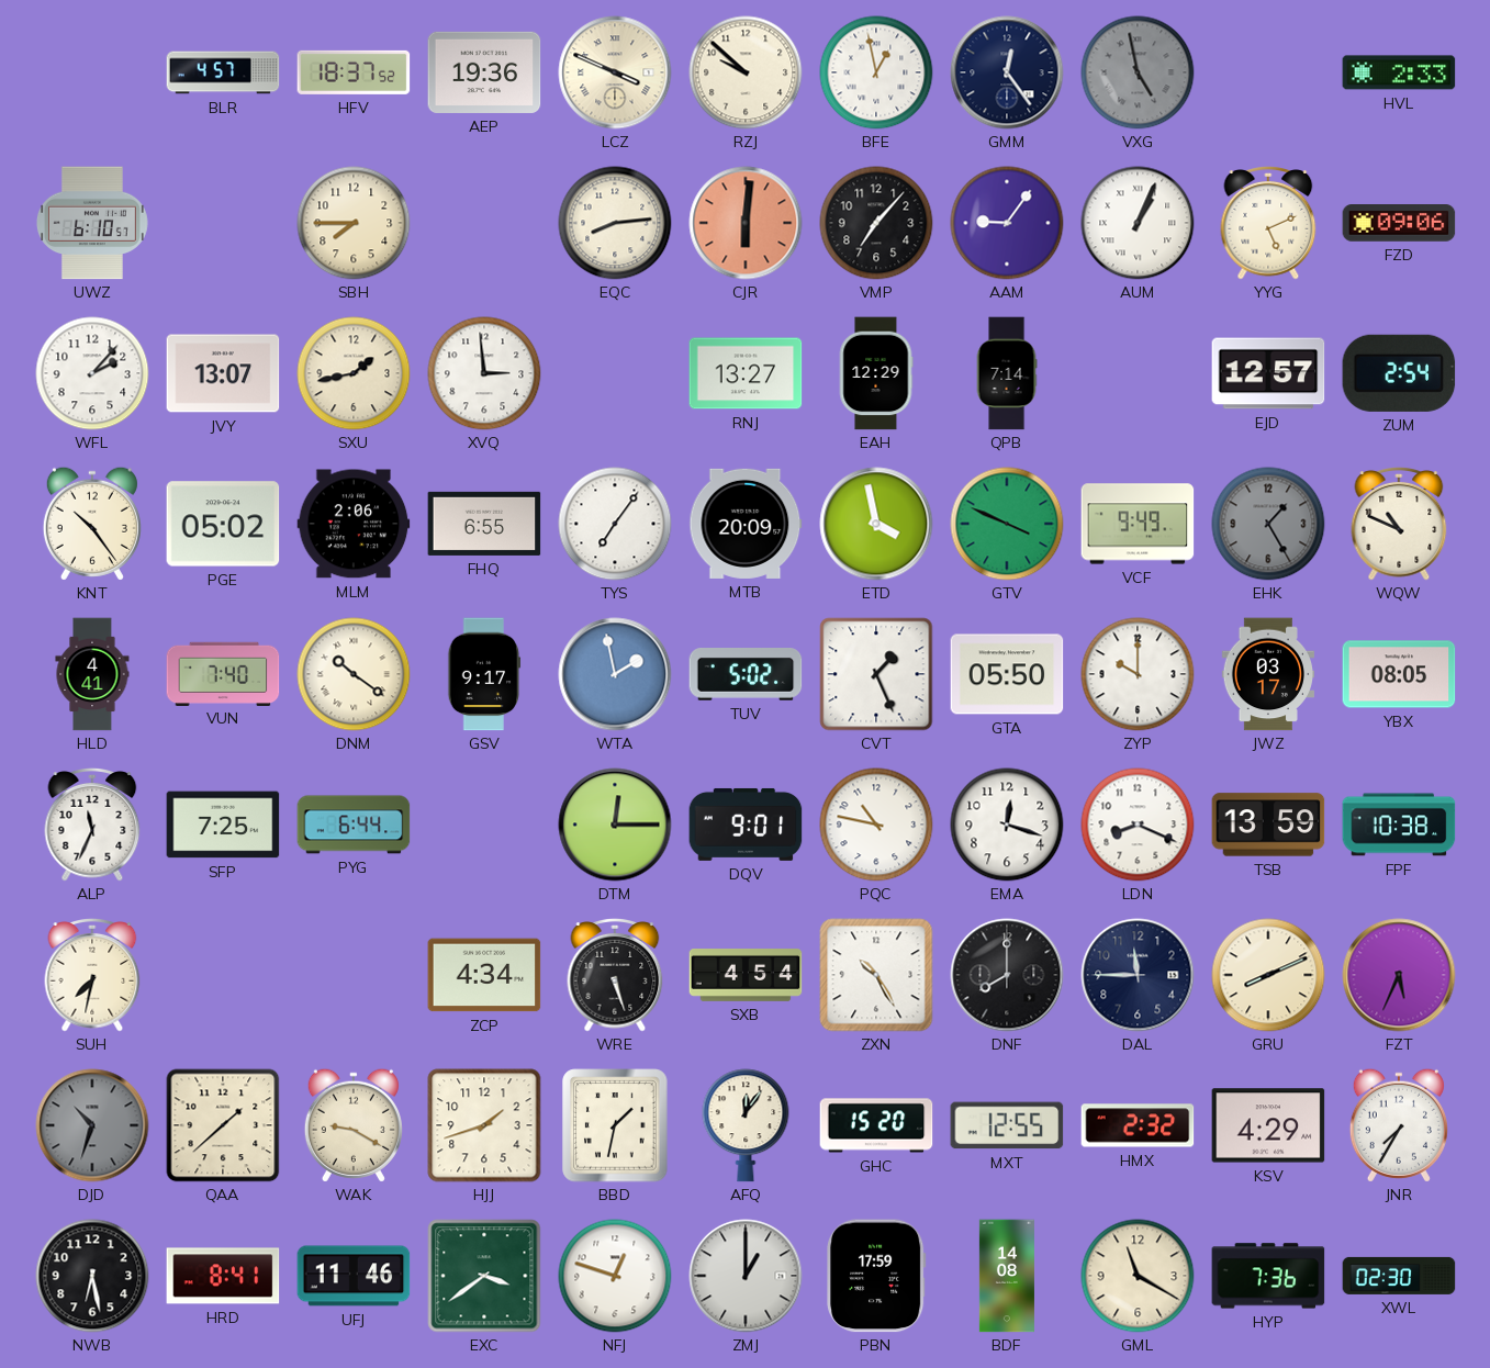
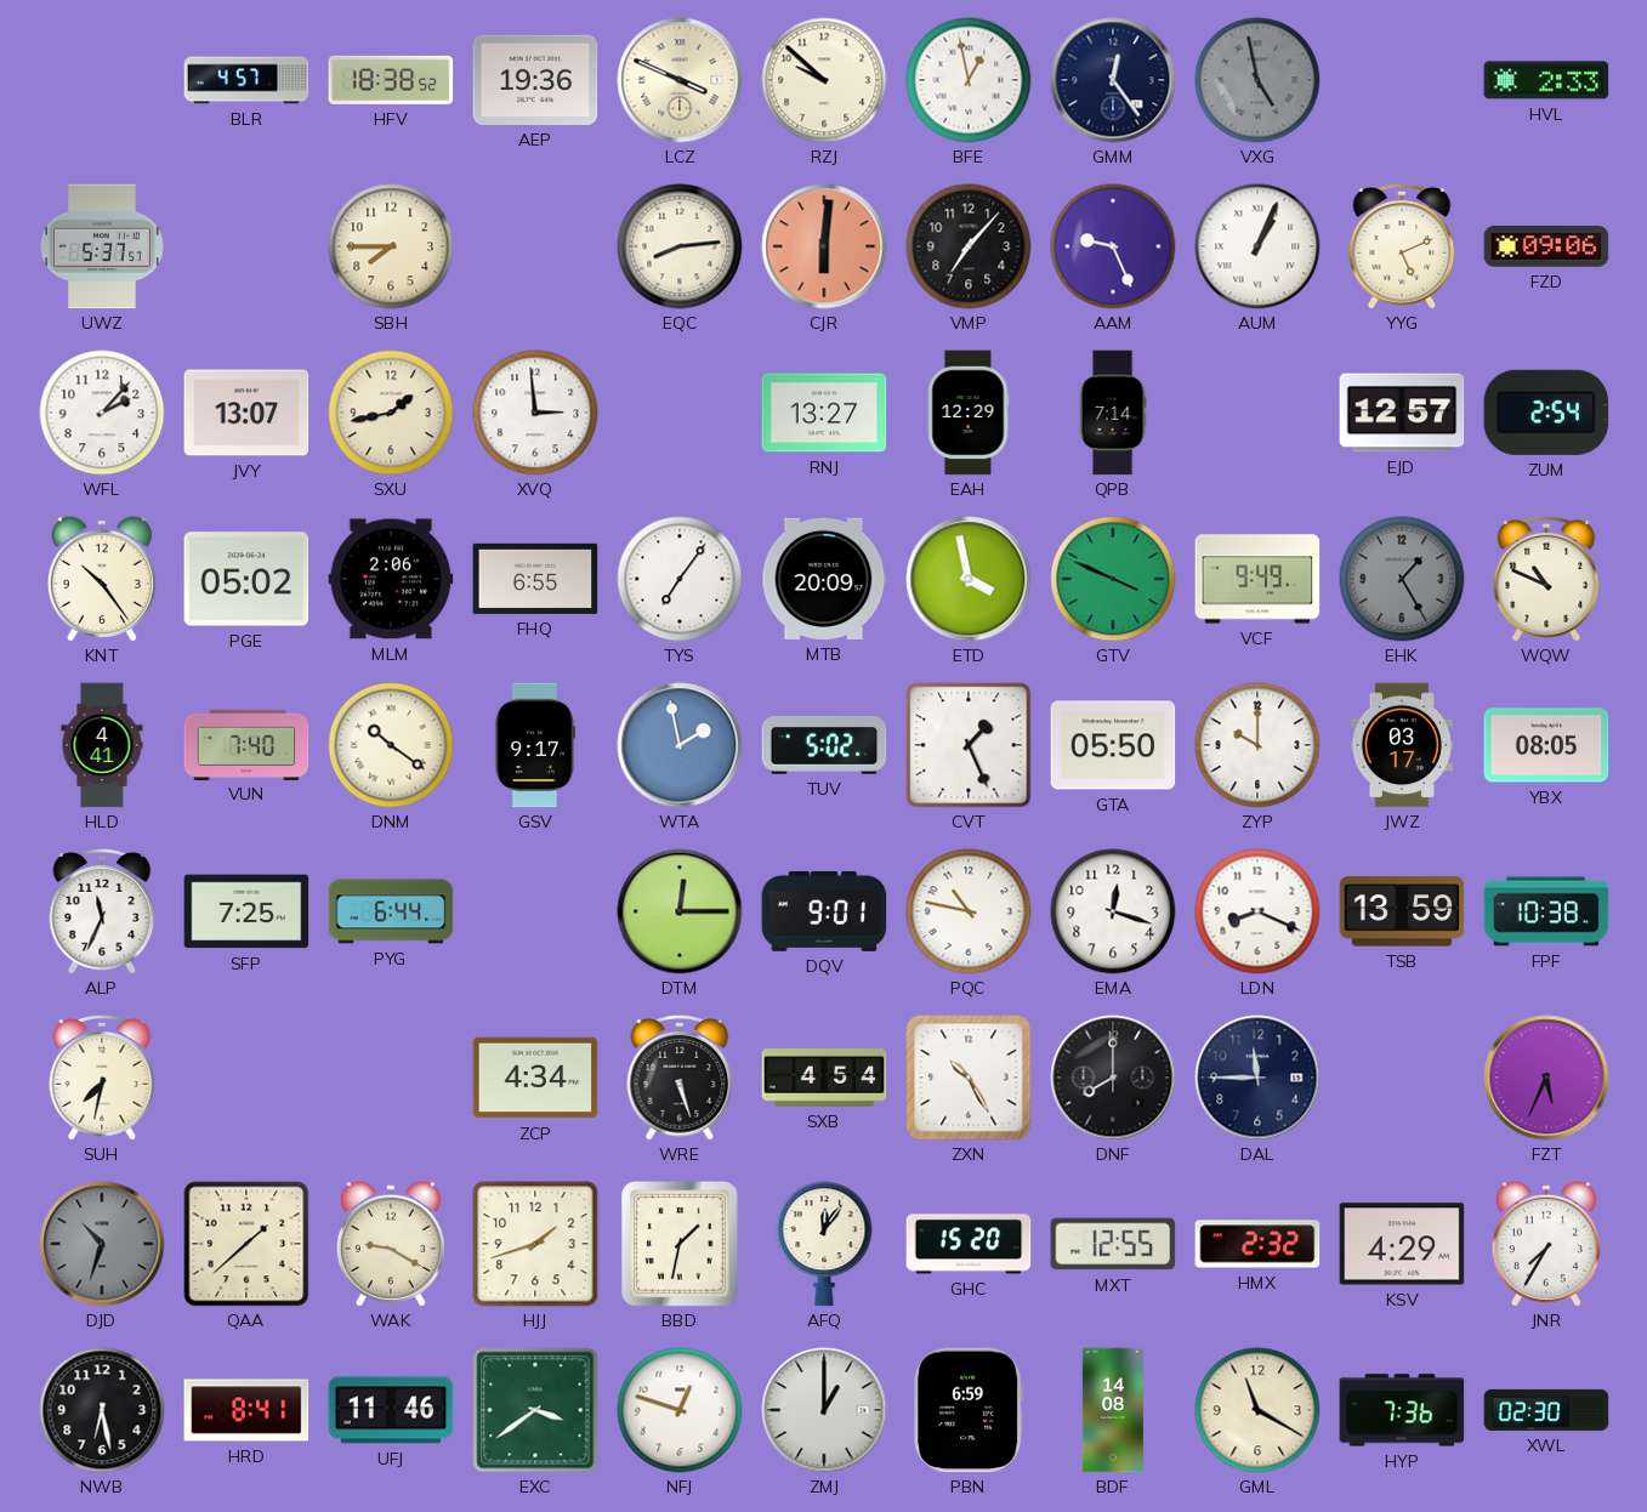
HFV: 18:37 -> 18:38
UWZ: 6:10 -> 5:37
AAM: 9:06 -> 9:26
GRU: 8:11 -> none
PBN: 17:59 -> 6:59
